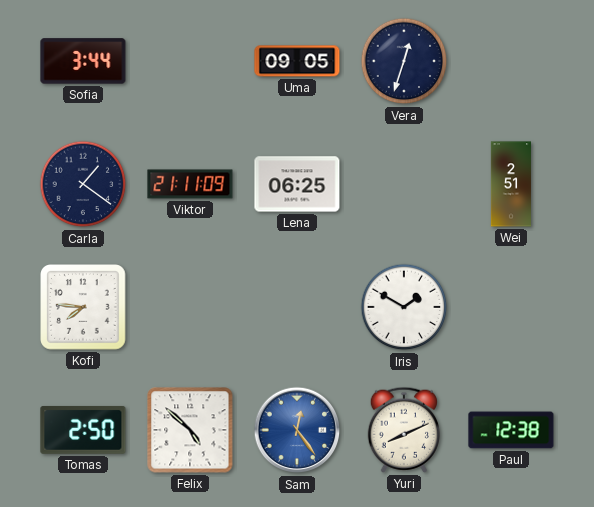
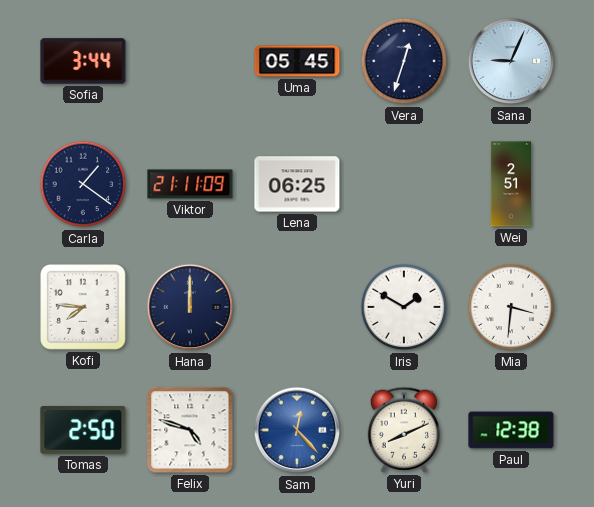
Uma: 09:05 -> 05:45
Sana: none -> 9:04
Hana: none -> 12:00
Mia: none -> 3:31
Felix: 4:52 -> 4:48
Sam: 12:24 -> 12:23
